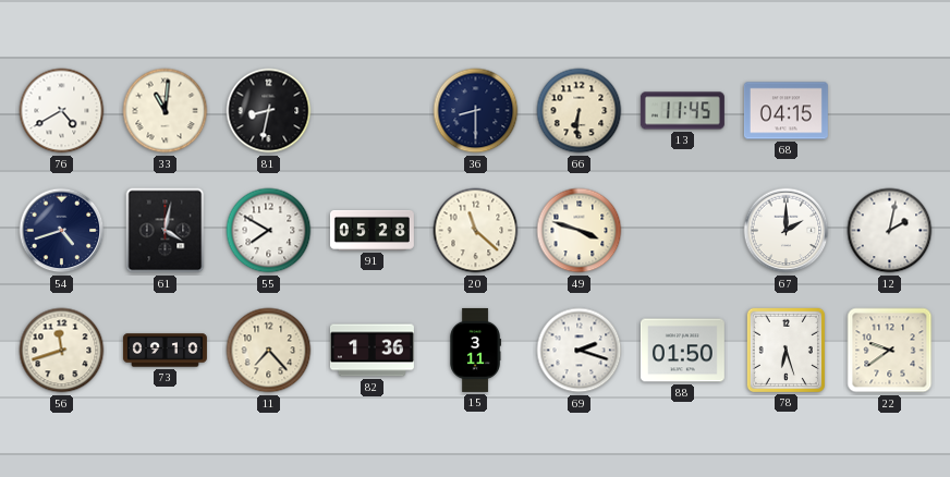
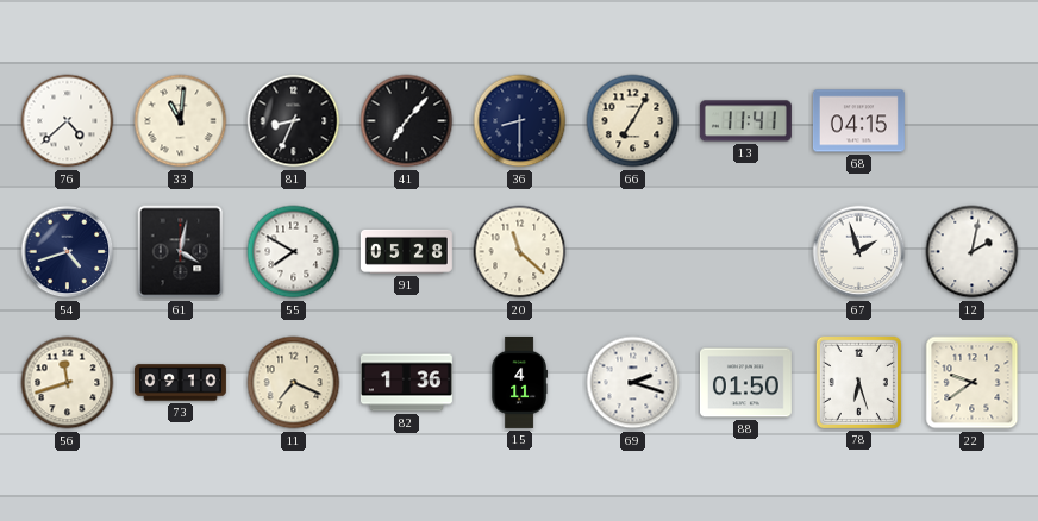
76: 4:40 -> 4:38
81: 8:32 -> 8:34
41: none -> 7:07
66: 6:31 -> 7:05
13: 11:45 -> 11:41
49: 3:48 -> none
67: 2:00 -> 1:57
11: 7:23 -> 7:19
15: 3:11 -> 4:11
